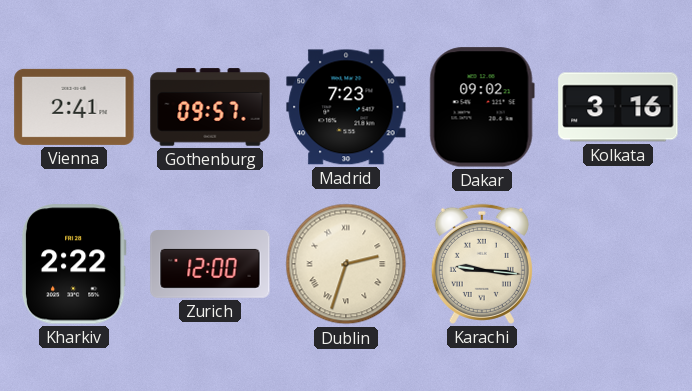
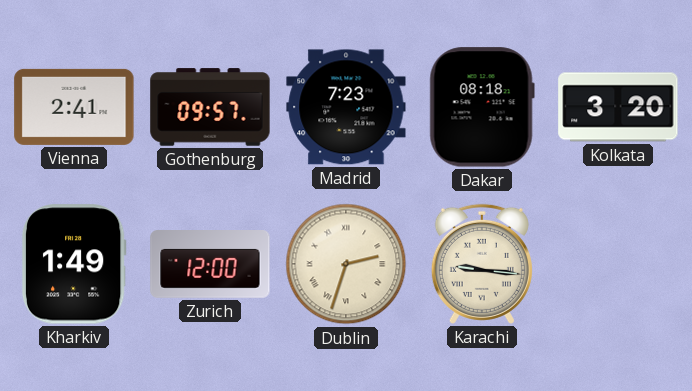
Dakar: 09:02 -> 08:18
Kolkata: 3:16 -> 3:20
Kharkiv: 2:22 -> 1:49
